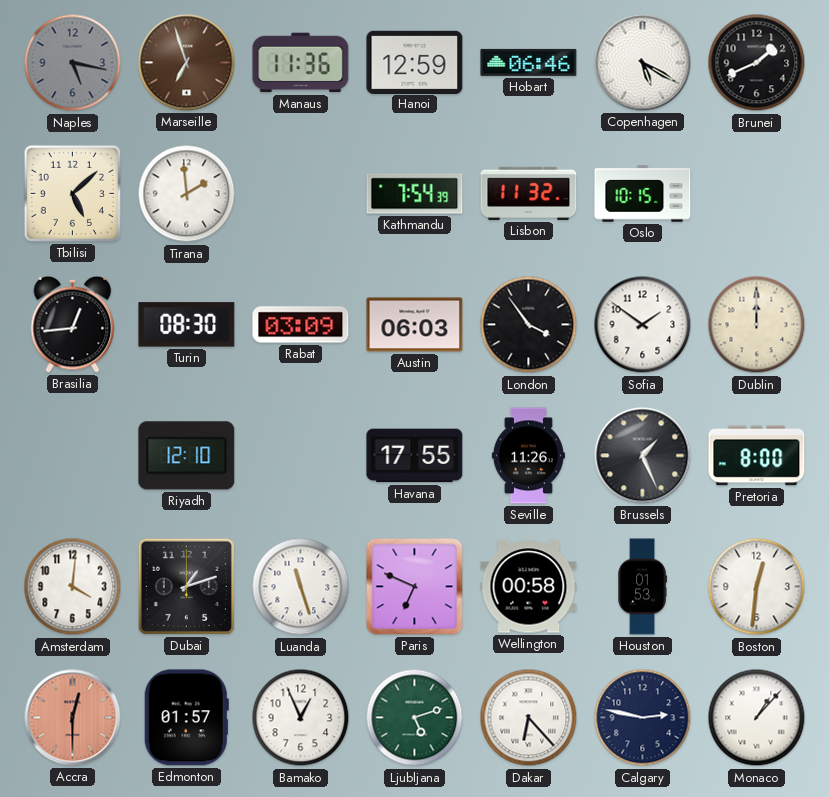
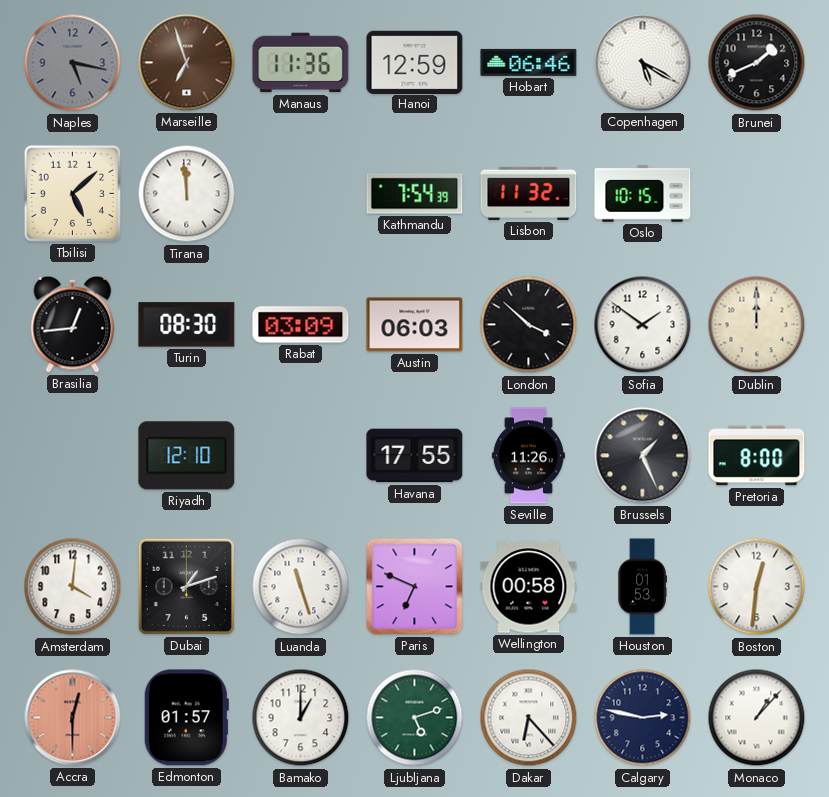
Tirana: 1:59 -> 11:59
London: 3:54 -> 3:52
Bamako: 12:56 -> 1:00
